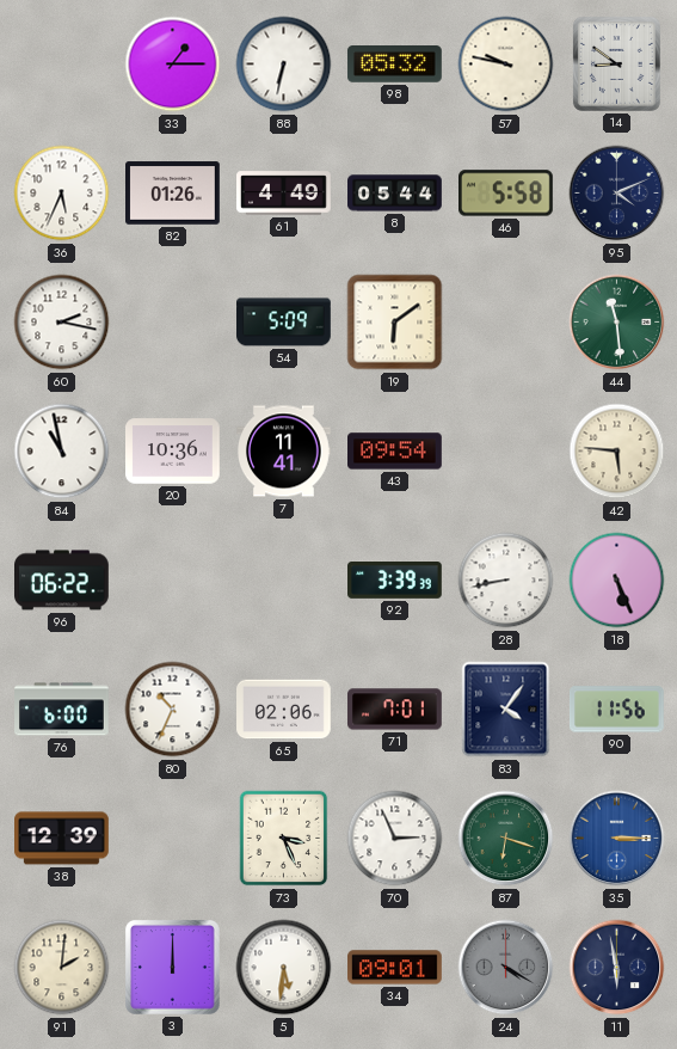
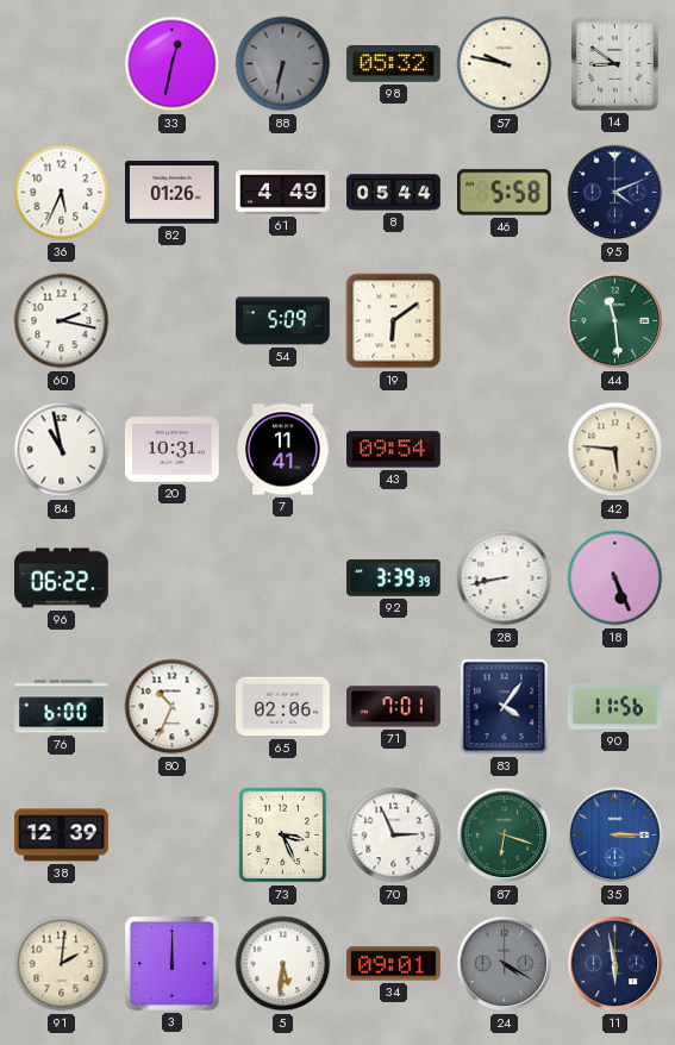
33: 1:15 -> 12:32
88 dial: white -> grey
20: 10:36 -> 10:31
